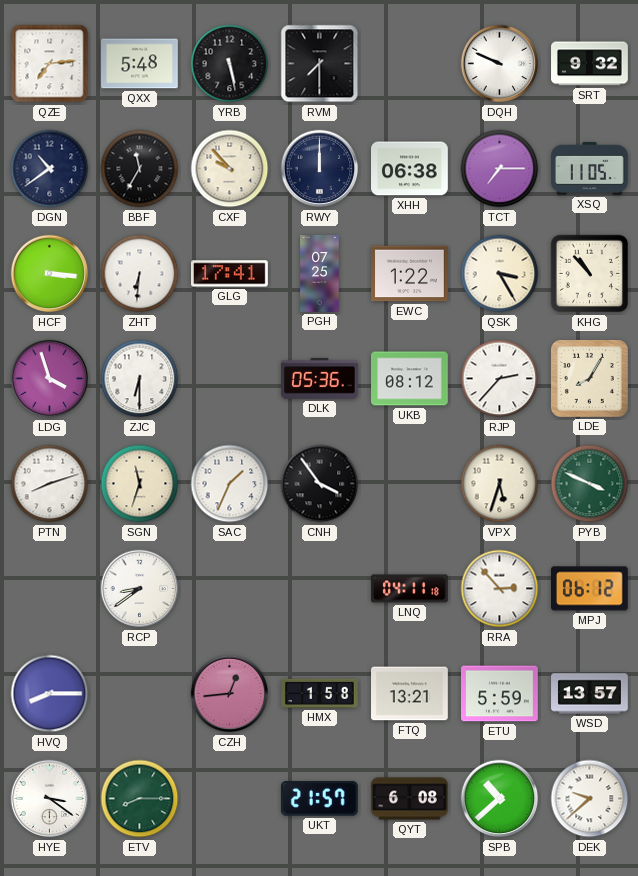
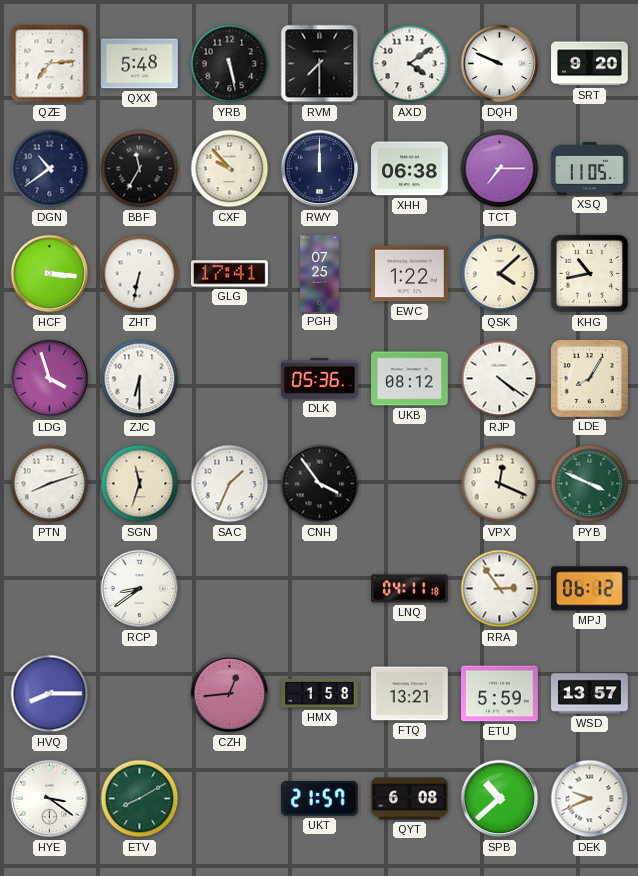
AXD: none -> 4:09
SRT: 9:32 -> 9:20
ZHT: 6:31 -> 6:32
QSK: 3:25 -> 4:08
KHG: 10:53 -> 10:43
RJP: 2:37 -> 4:21
VPX: 5:33 -> 12:19
RRA: 2:53 -> 2:54
ETV: 8:15 -> 8:10
DEK: 9:38 -> 9:41
